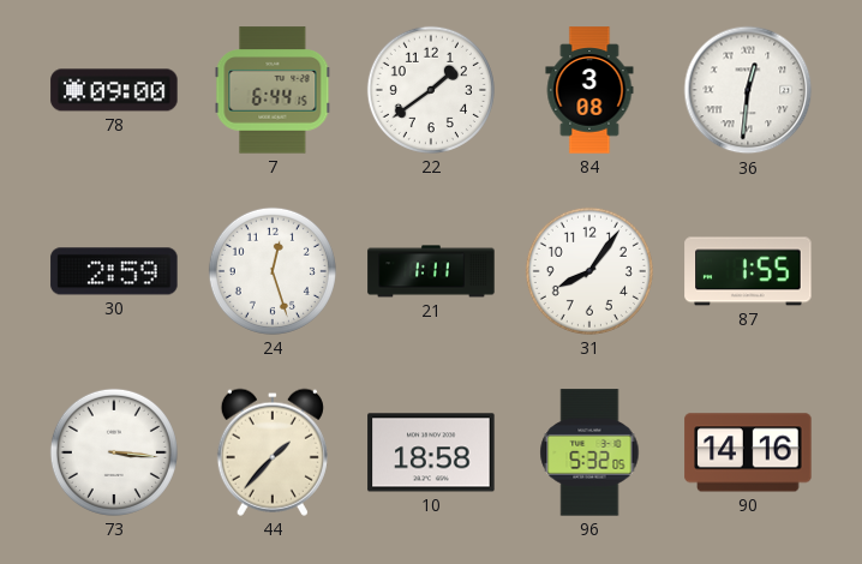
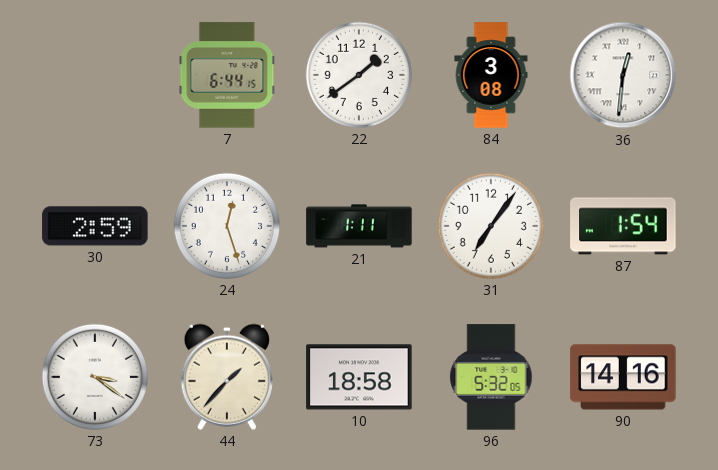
78: 09:00 -> none
31: 8:06 -> 7:06
87: 1:55 -> 1:54
73: 3:16 -> 3:21
